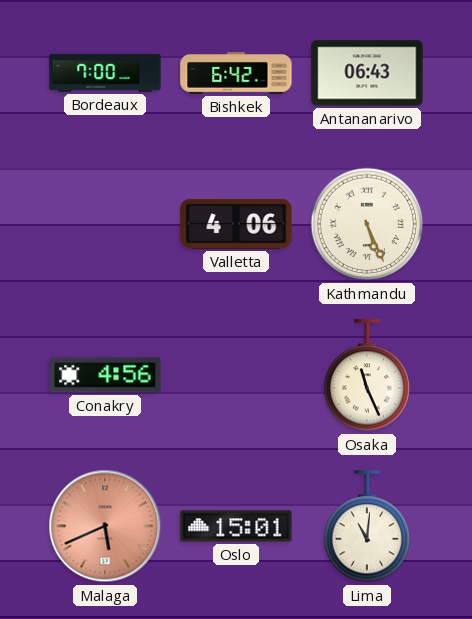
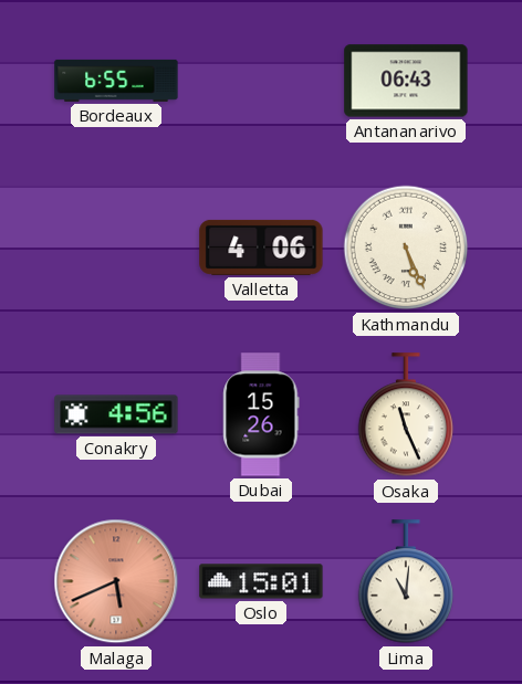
Bordeaux: 7:00 -> 6:55
Bishkek: 6:42 -> none
Dubai: none -> 15:26
